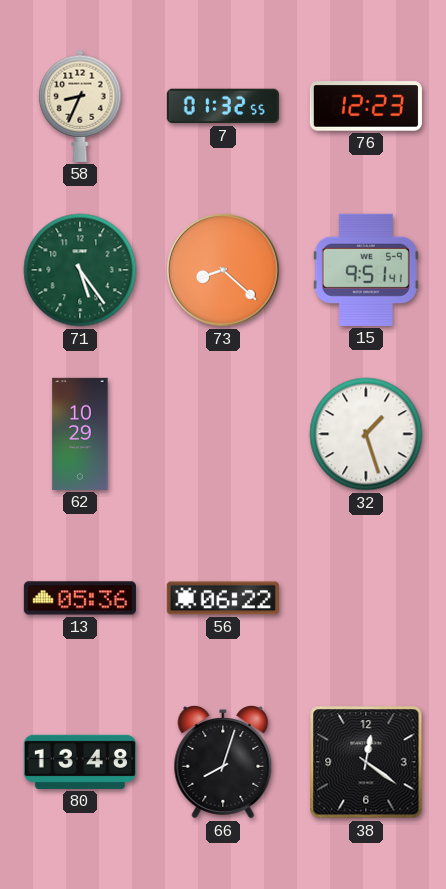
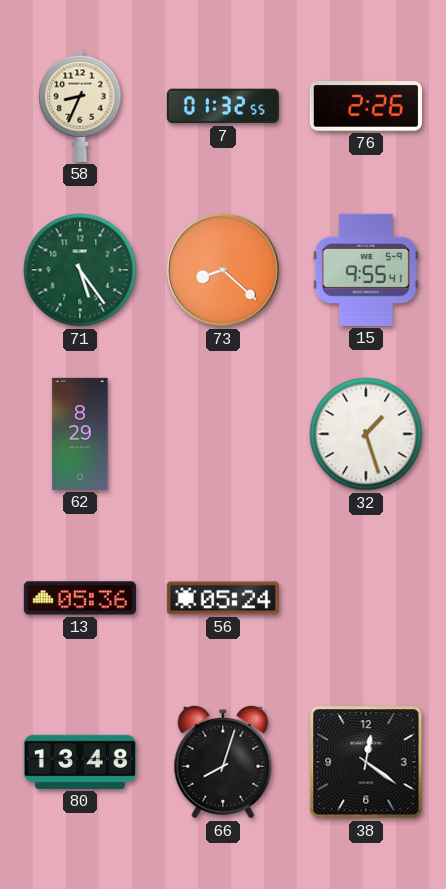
76: 12:23 -> 2:26
15: 9:51 -> 9:55
62: 10:29 -> 8:29
56: 06:22 -> 05:24
